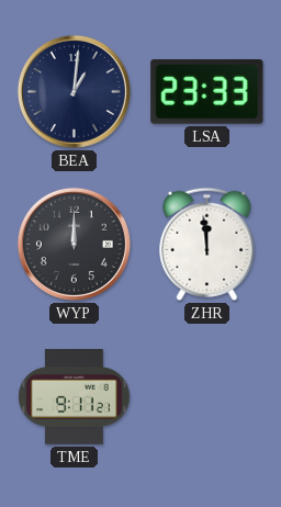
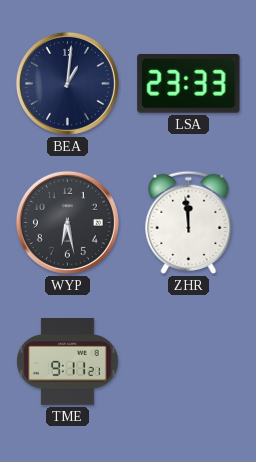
WYP: 12:00 -> 6:28
